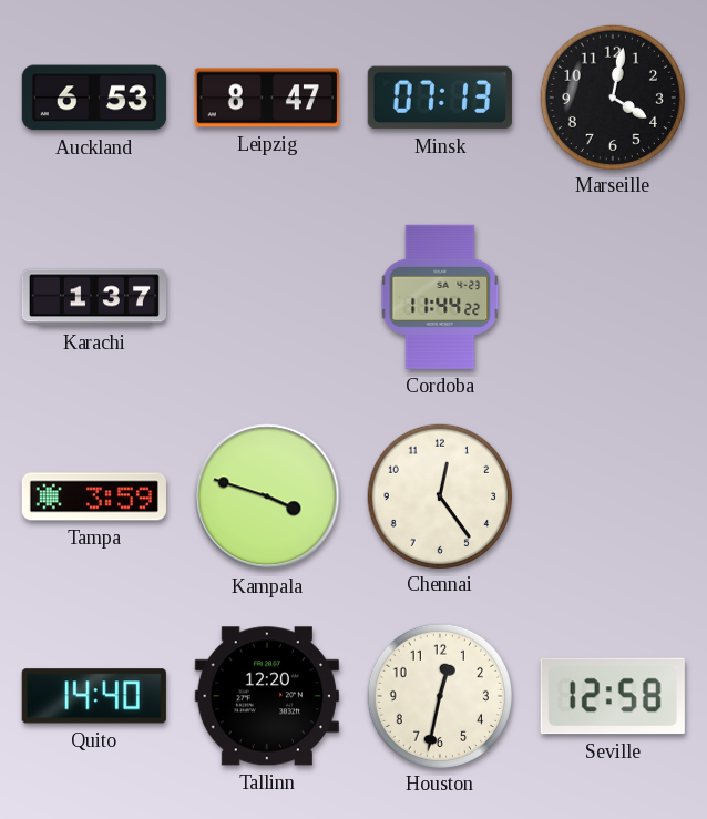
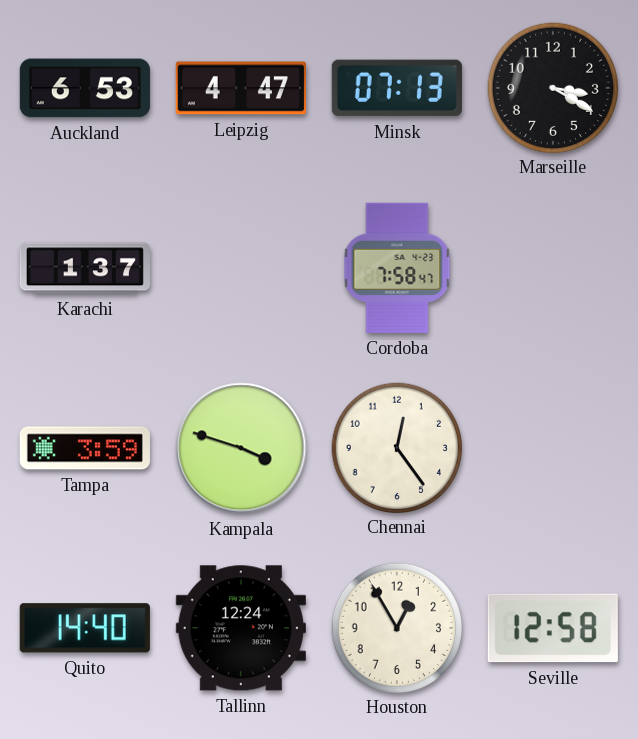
Leipzig: 8:47 -> 4:47
Marseille: 4:02 -> 3:20
Cordoba: 11:44 -> 7:58
Tallinn: 12:20 -> 12:24
Houston: 12:32 -> 12:55
